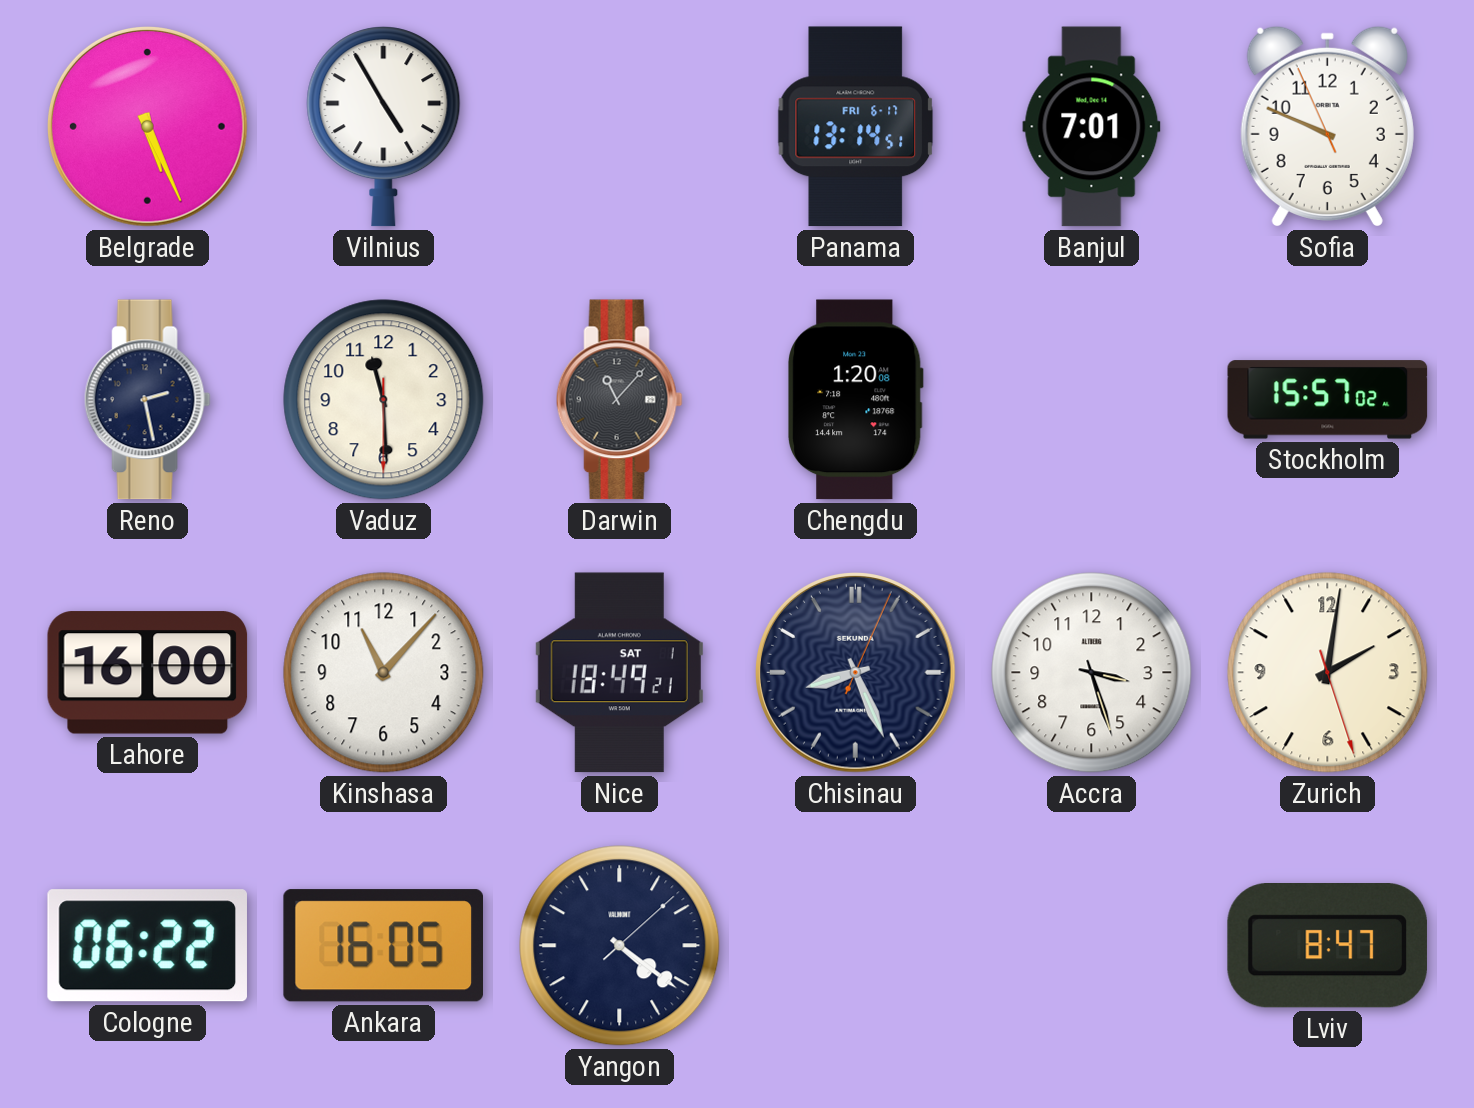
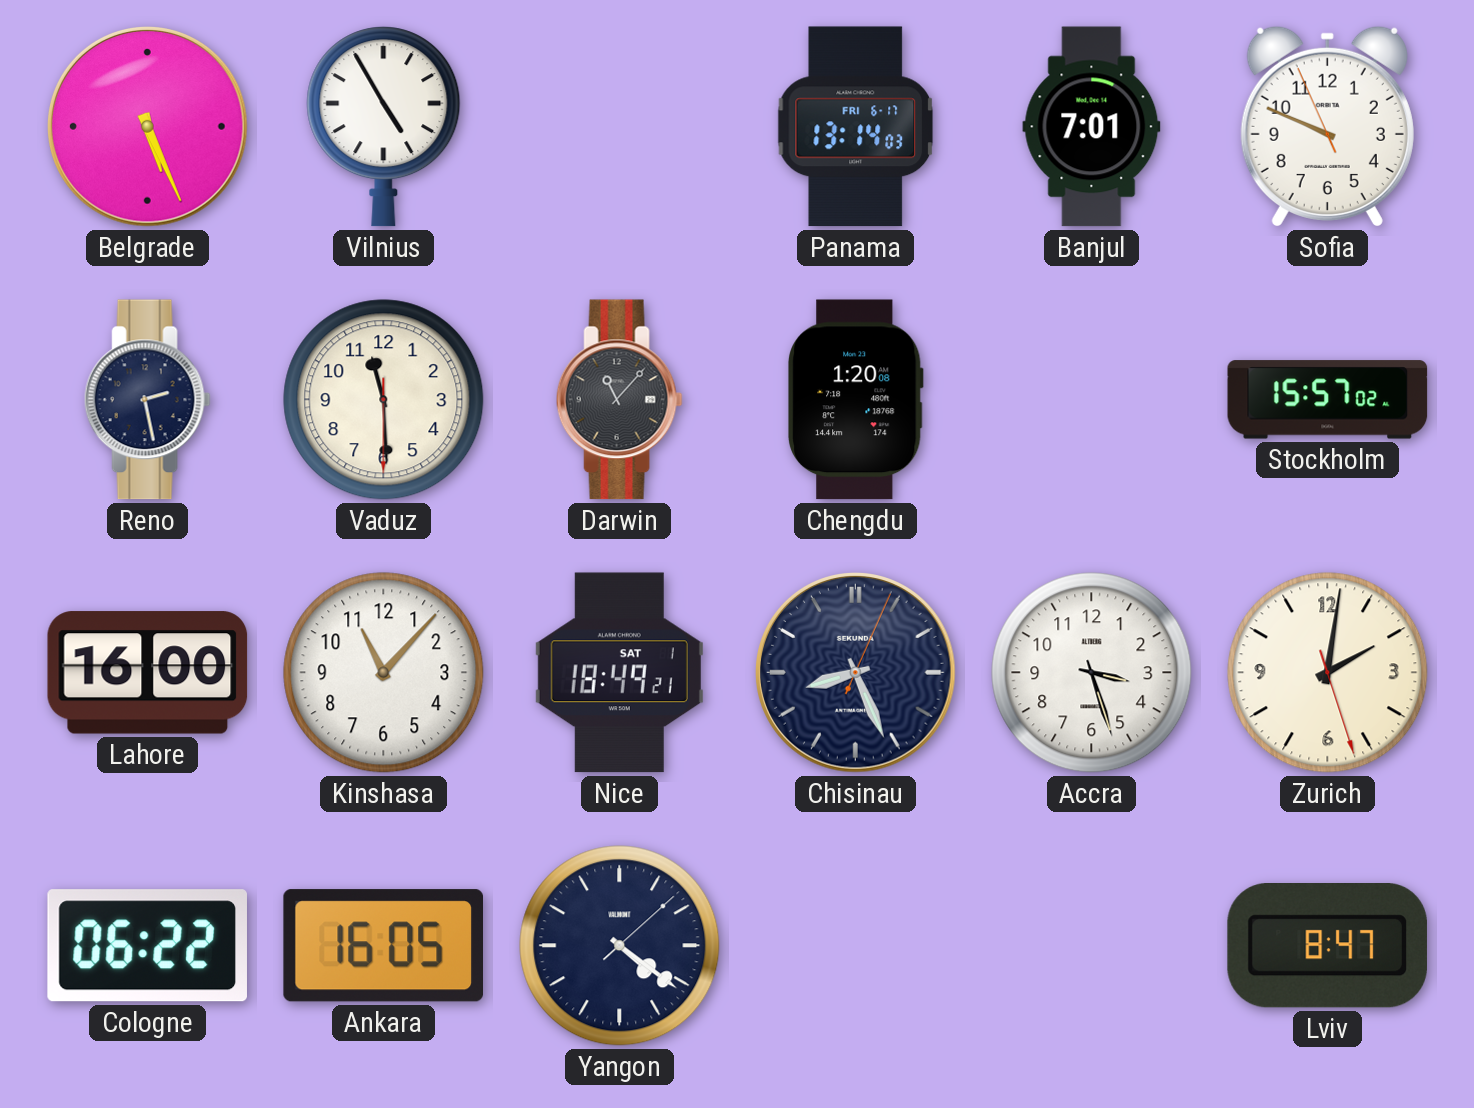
Panama: 13:14:51 -> 13:14:03
